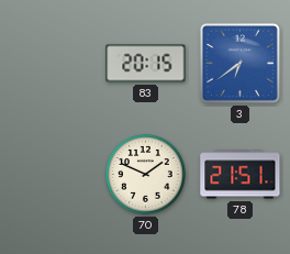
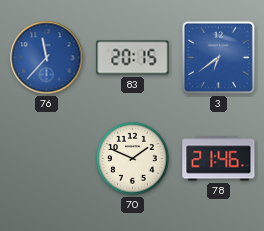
76: none -> 11:37
78: 21:51 -> 21:46
